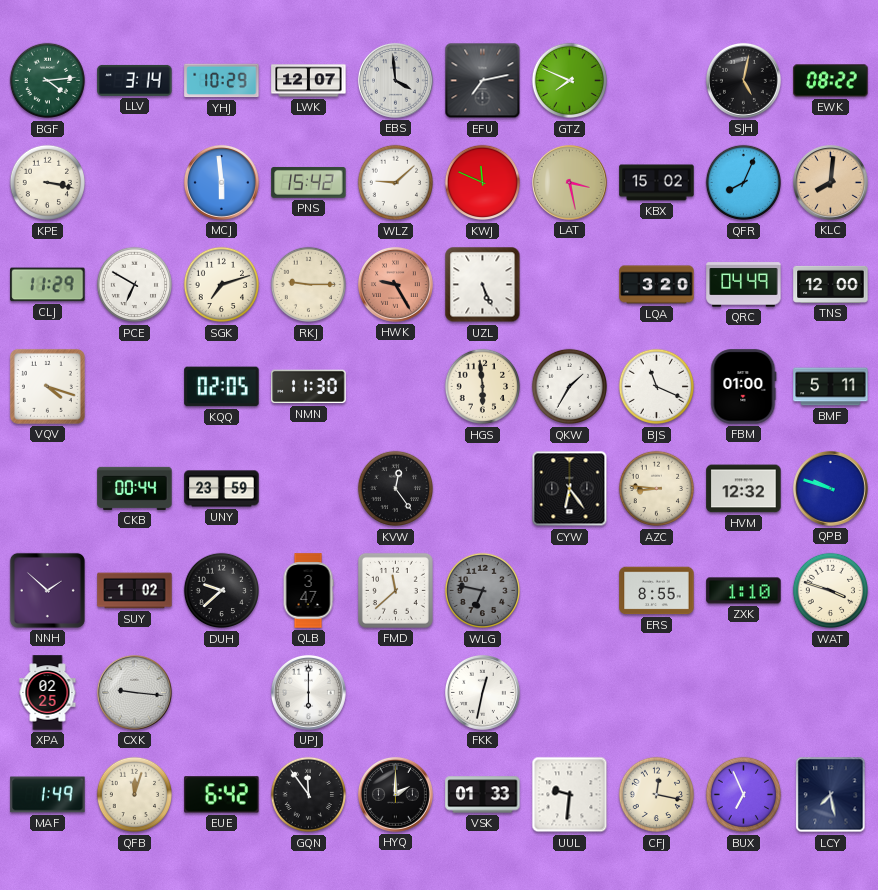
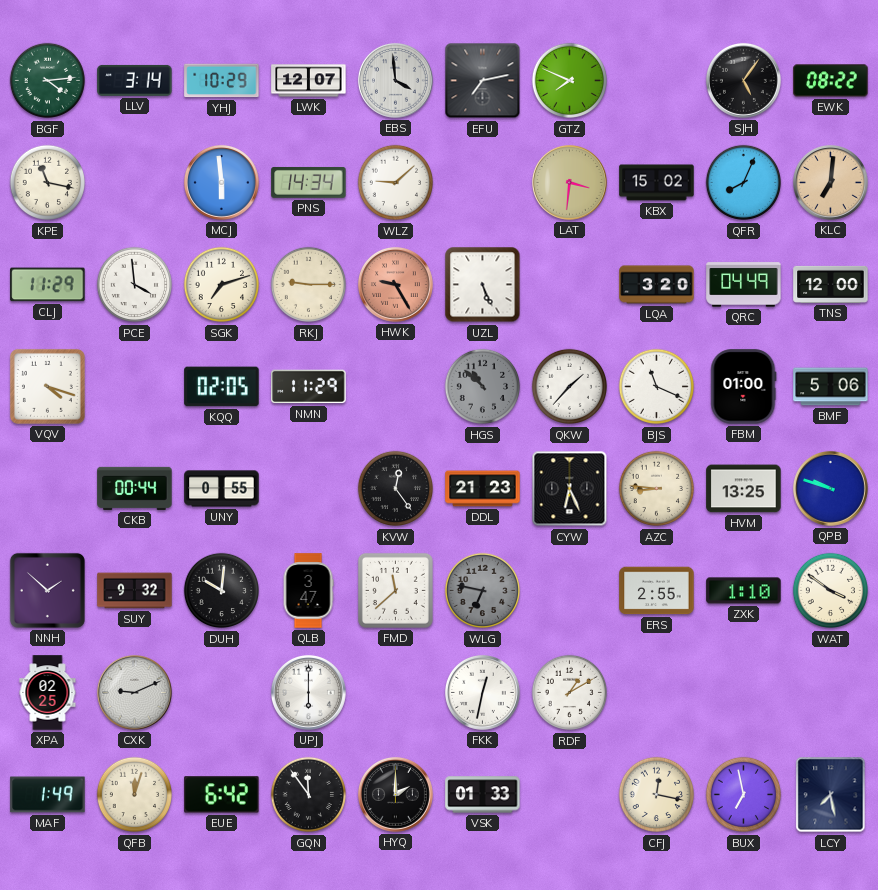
SJH: 5:02 -> 5:06
KPE: 3:17 -> 11:17
PNS: 15:42 -> 14:34
KWJ: 11:49 -> none
LAT: 3:28 -> 3:31
KLC: 8:01 -> 7:01
PCE: 6:50 -> 3:59
NMN: 11:30 -> 11:29
HGS: 5:59 -> 10:52
HGS dial: cream -> grey
QKW: 1:35 -> 1:37
BMF: 5:11 -> 5:06
UNY: 23:59 -> 0:55
DDL: none -> 21:23
CYW: 6:24 -> 6:26
HVM: 12:32 -> 13:25
SUY: 1:02 -> 9:32
DUH: 9:38 -> 10:01
ERS: 8:55 -> 2:55
WAT: 3:48 -> 3:51
CXK: 9:16 -> 9:11
RDF: none -> 1:10
UUL: 9:31 -> none
BUX: 6:56 -> 6:58
